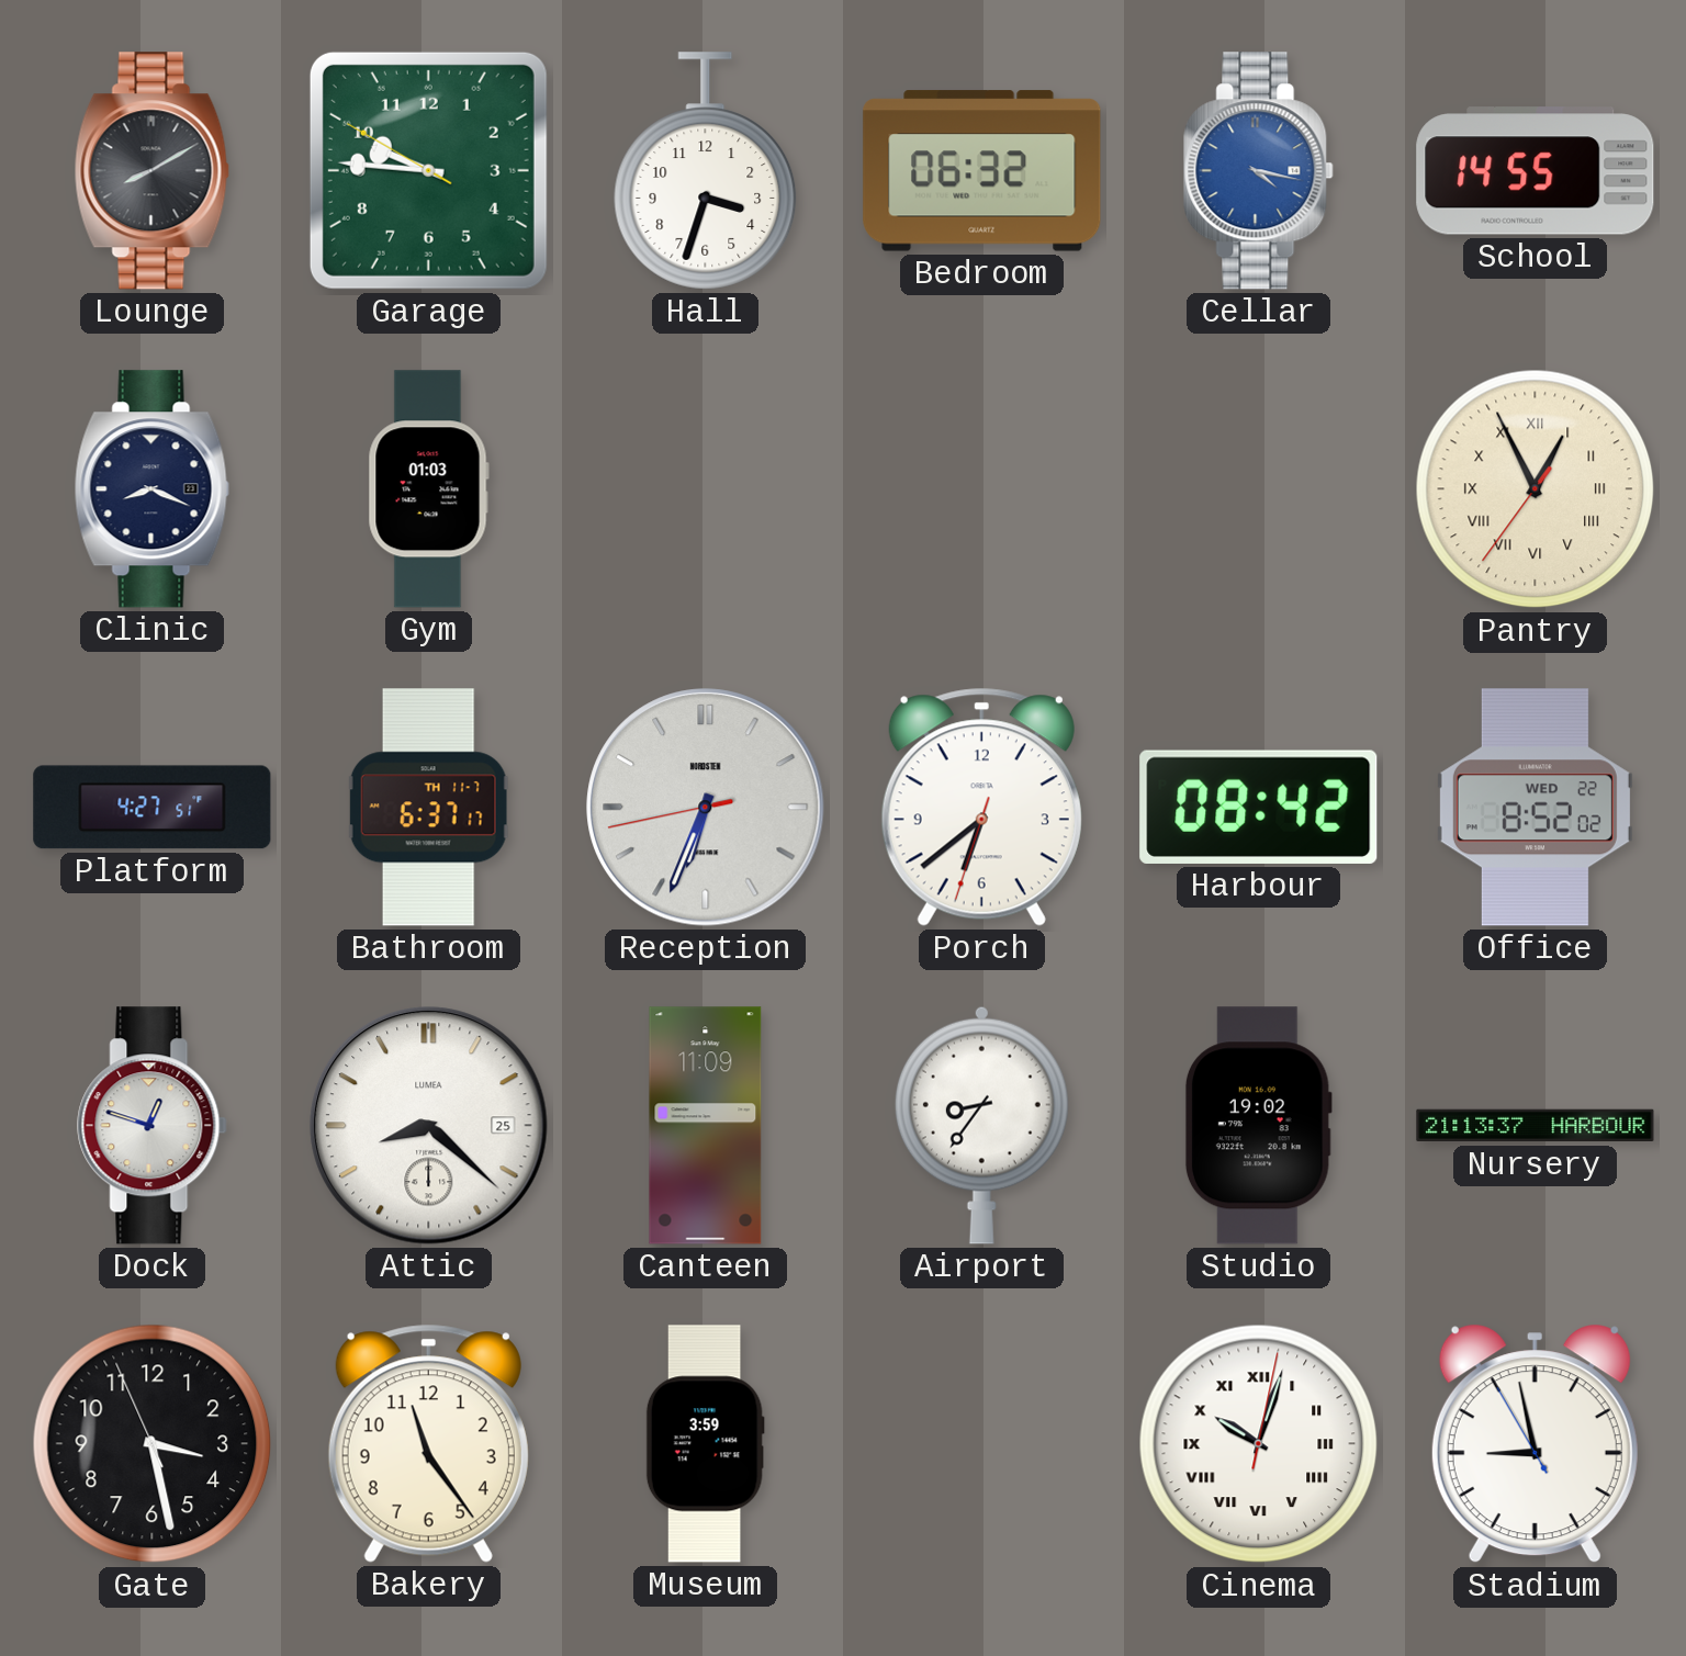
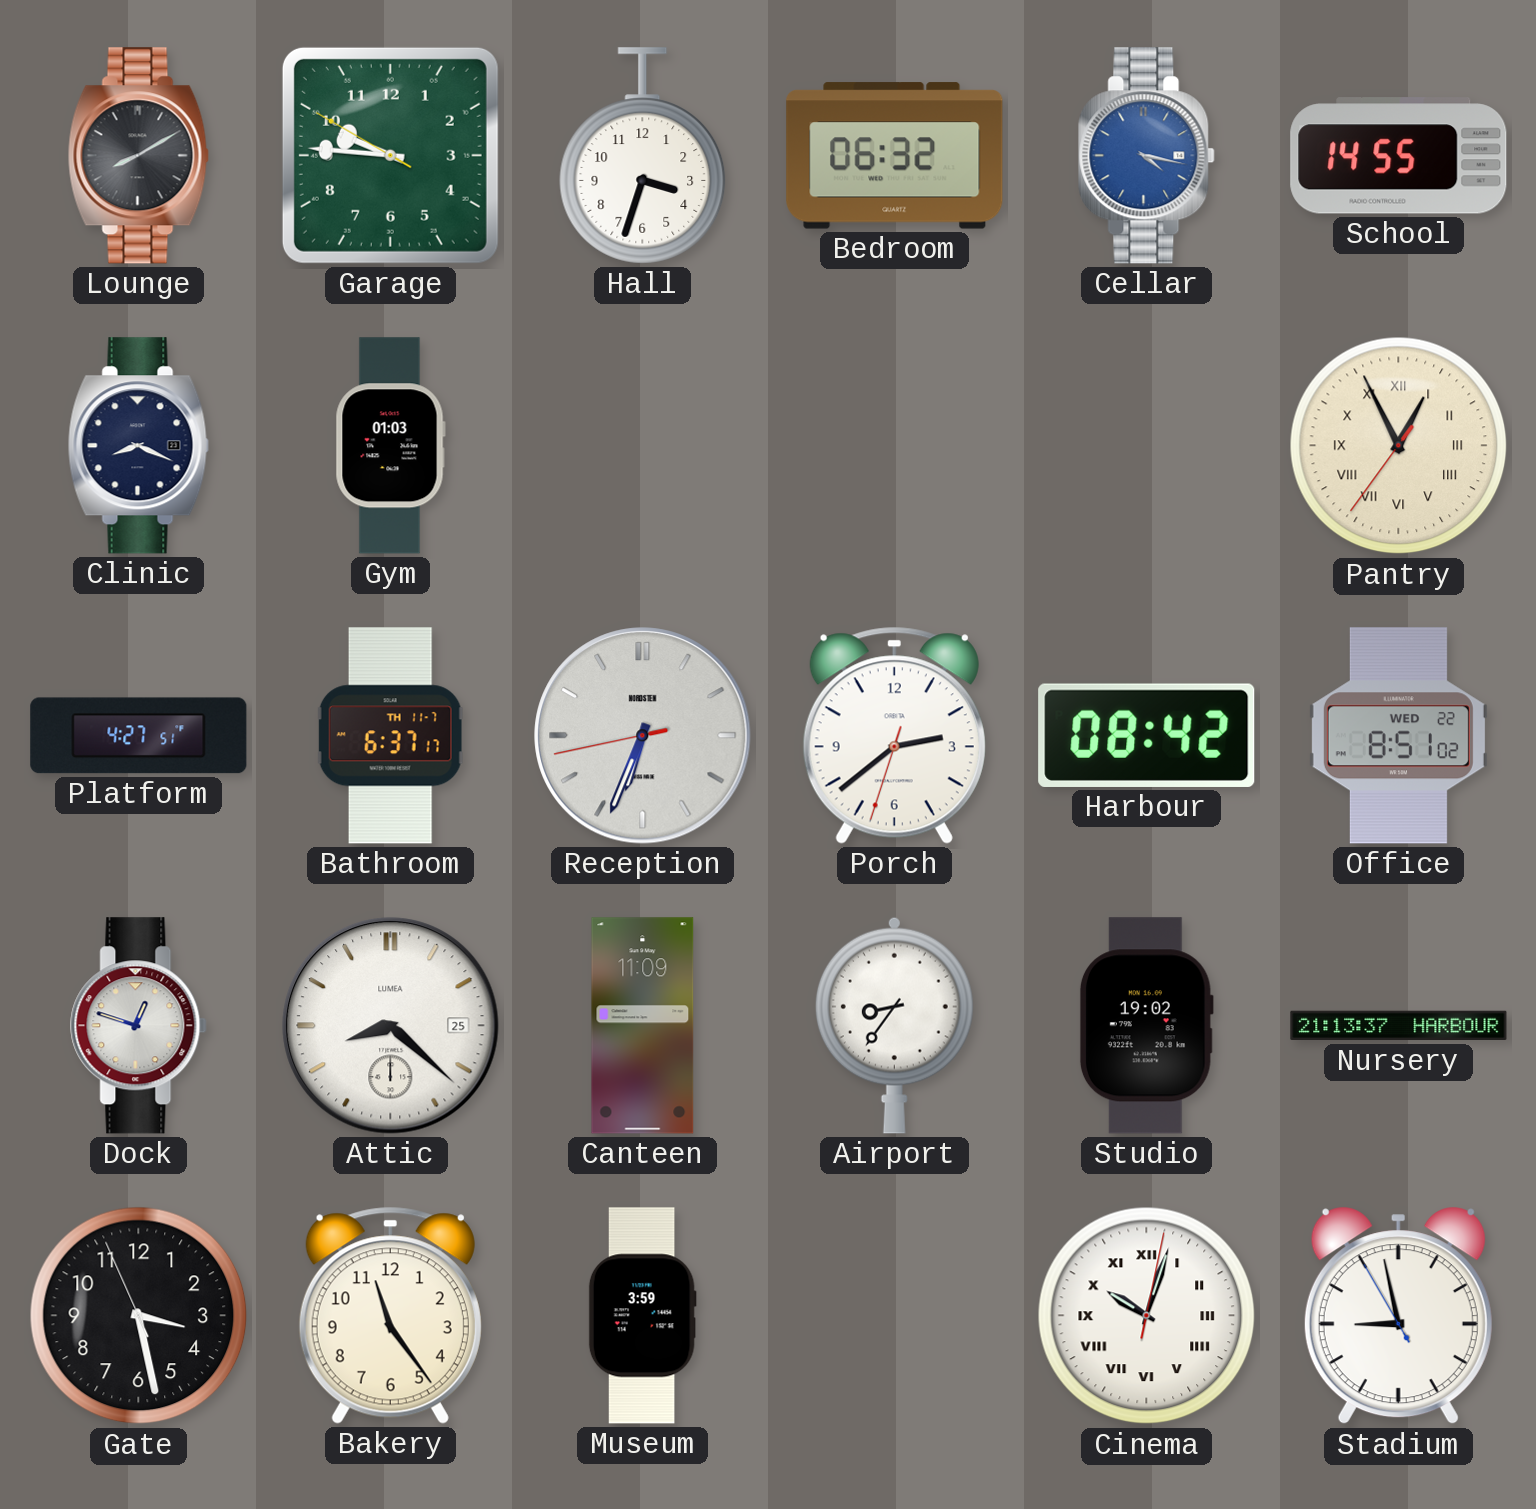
Porch: 6:38 -> 2:38
Office: 8:52 -> 8:51
